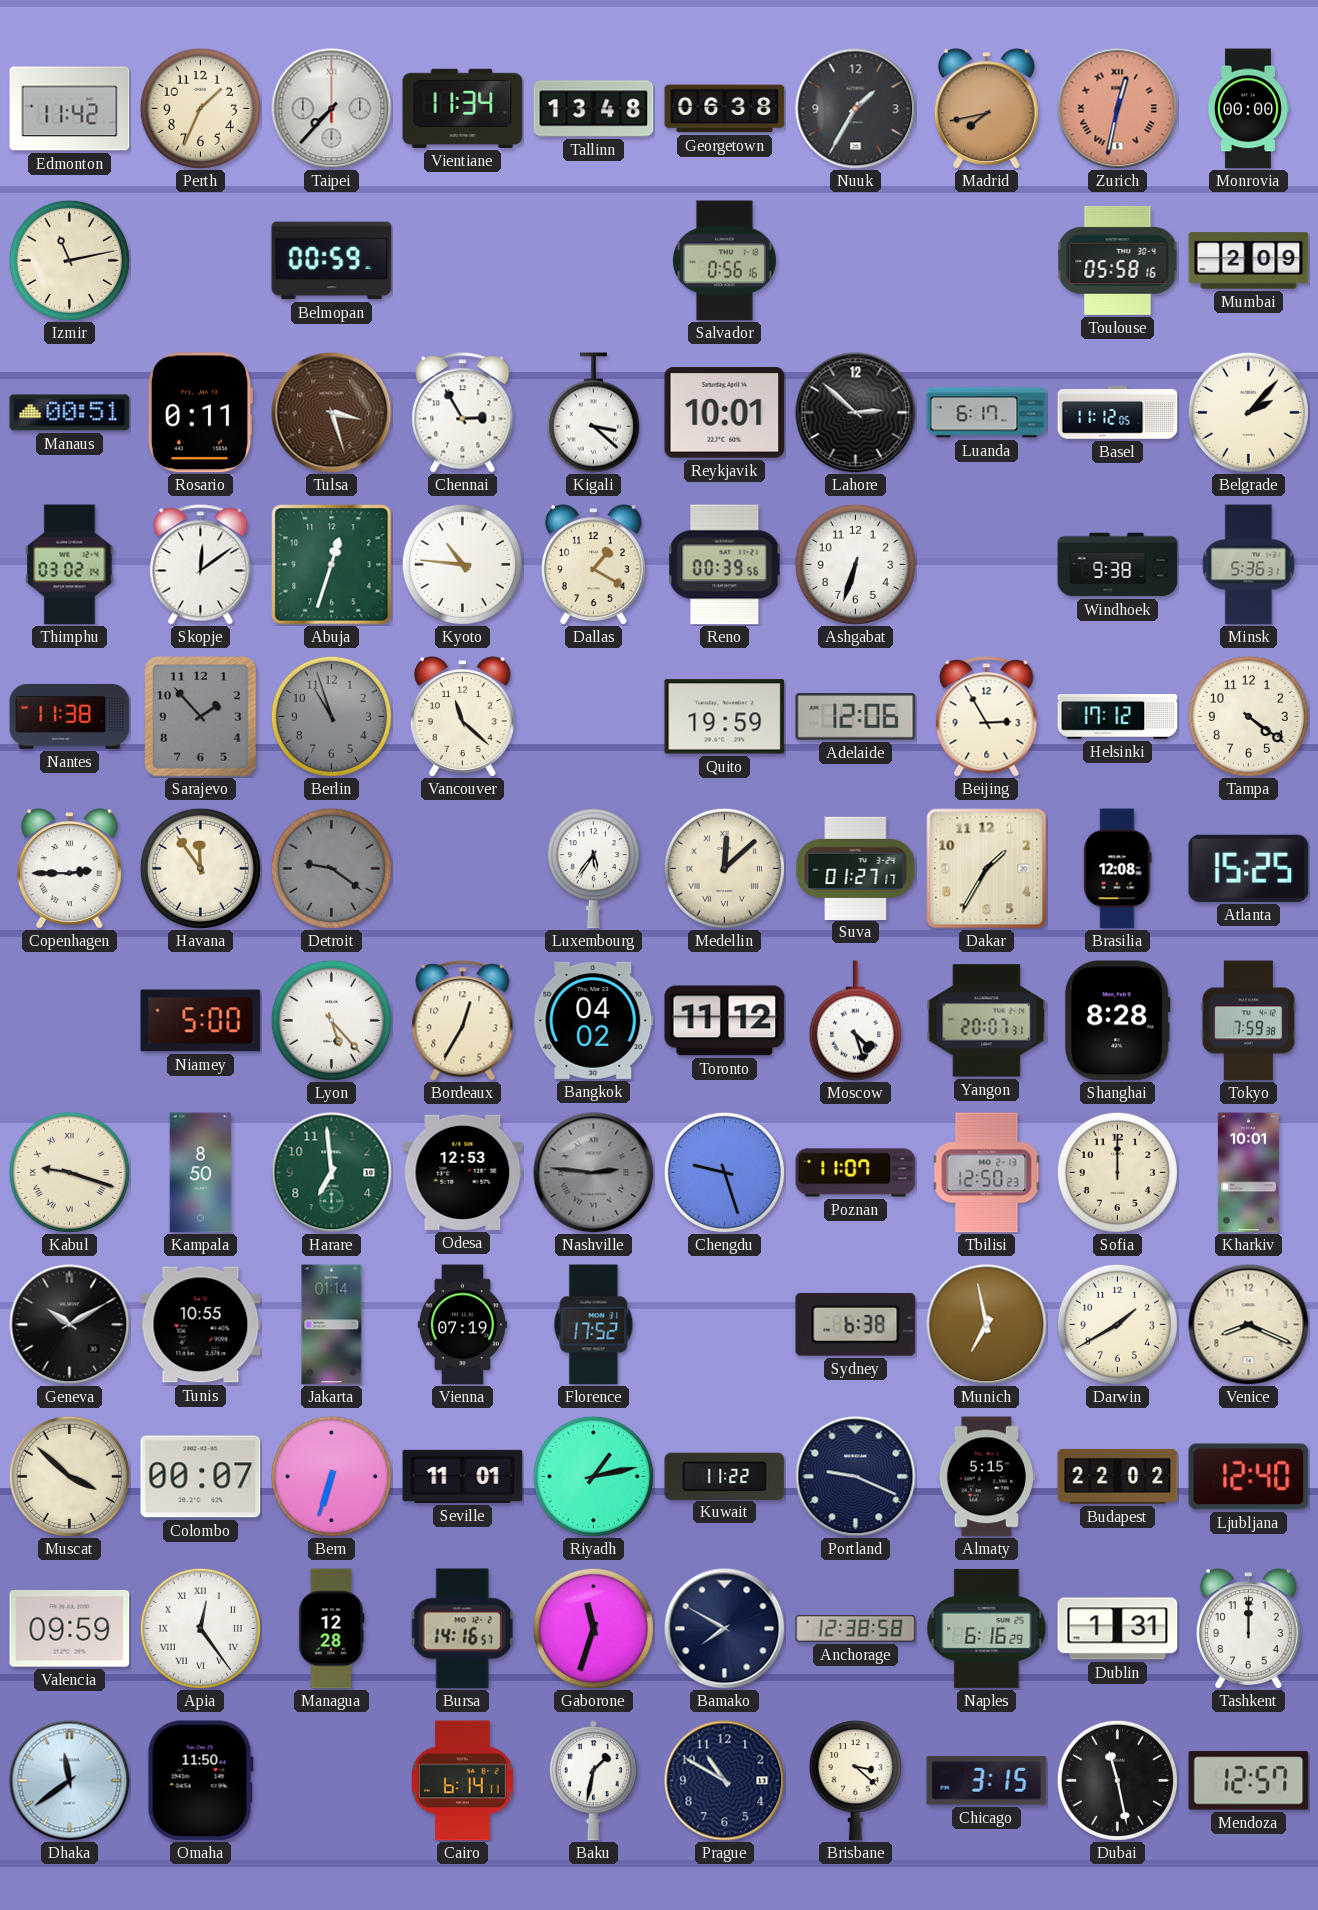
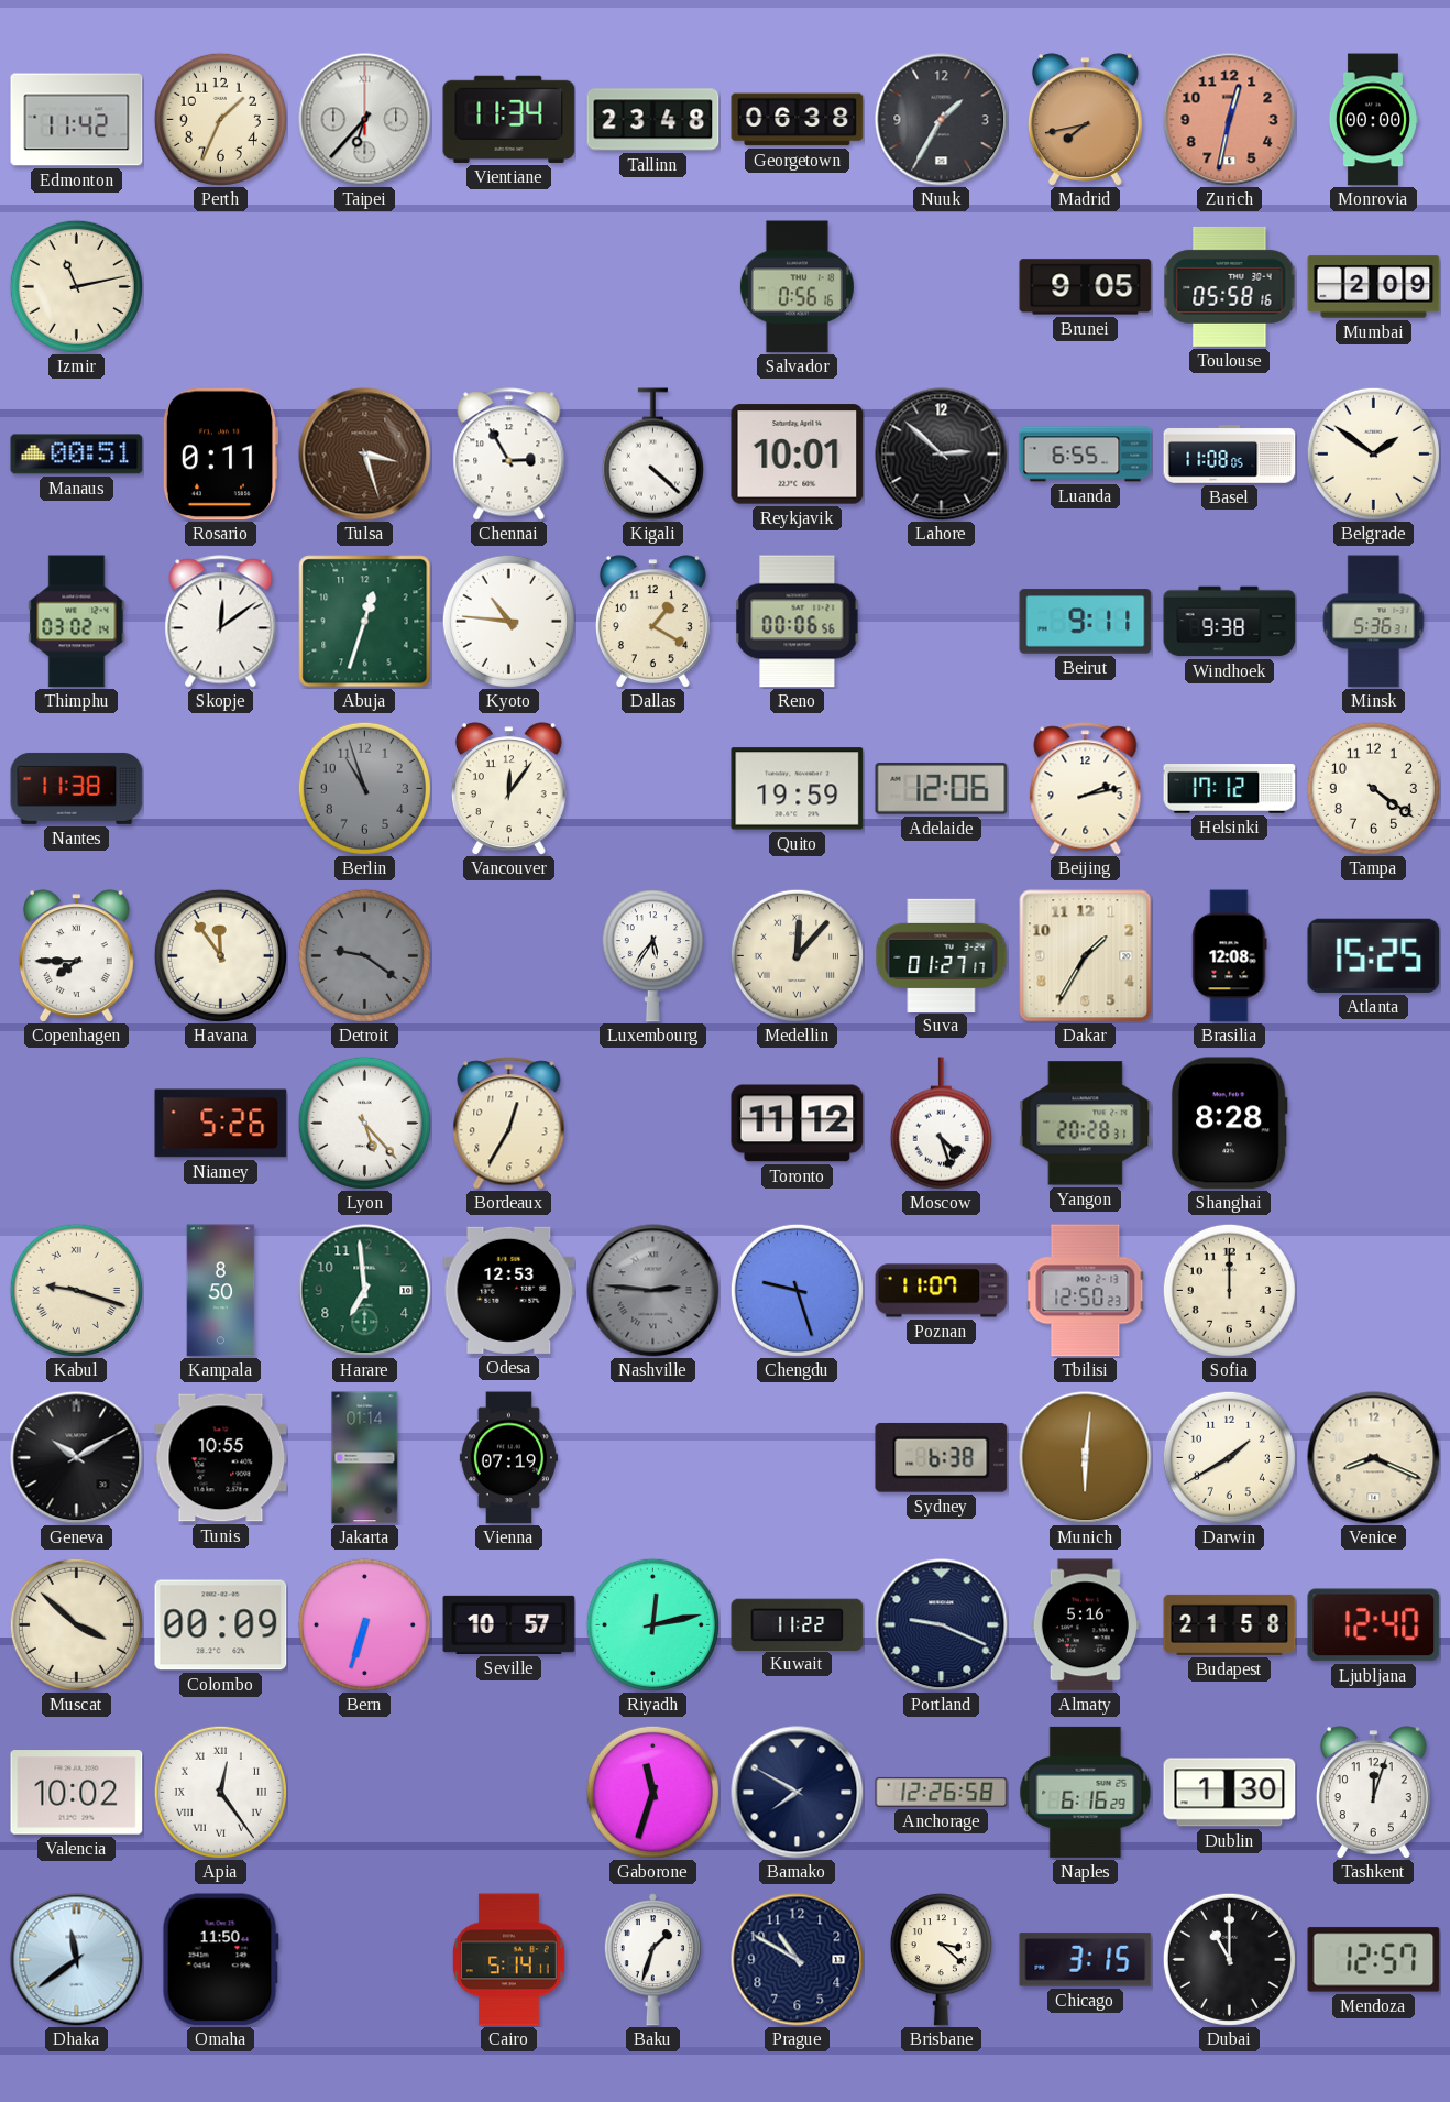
Taipei: 7:37 -> 6:37
Tallinn: 13:48 -> 23:48
Zurich numerals: Roman -> Arabic
Belmopan: 00:59 -> none
Brunei: none -> 9:05
Kigali: 3:22 -> 4:22
Luanda: 6:17 -> 6:55
Basel: 11:12 -> 11:08
Belgrade: 2:07 -> 1:51
Reno: 00:39 -> 00:06
Ashgabat: 6:33 -> none
Beirut: none -> 9:11
Sarajevo: 1:53 -> none
Vancouver: 11:22 -> 12:06
Beijing: 2:55 -> 2:13
Copenhagen: 2:45 -> 7:45
Medellin: 12:08 -> 12:07
Niamey: 5:00 -> 5:26
Bangkok: 04:02 -> none
Yangon: 20:07 -> 20:28
Tokyo: 7:59 -> none
Kharkiv: 10:01 -> none
Florence: 17:52 -> none
Munich: 6:58 -> 6:01
Colombo: 00:07 -> 00:09
Seville: 11:01 -> 10:57
Riyadh: 1:13 -> 12:13
Almaty: 5:15 -> 5:16
Budapest: 22:02 -> 21:58
Valencia: 09:59 -> 10:02
Managua: 12:28 -> none
Bursa: 14:16 -> none
Anchorage: 12:38 -> 12:26
Dublin: 1:31 -> 1:30
Tashkent: 12:00 -> 12:03
Cairo: 6:14 -> 5:14
Baku: 1:32 -> 1:33
Dubai: 11:28 -> 11:00
